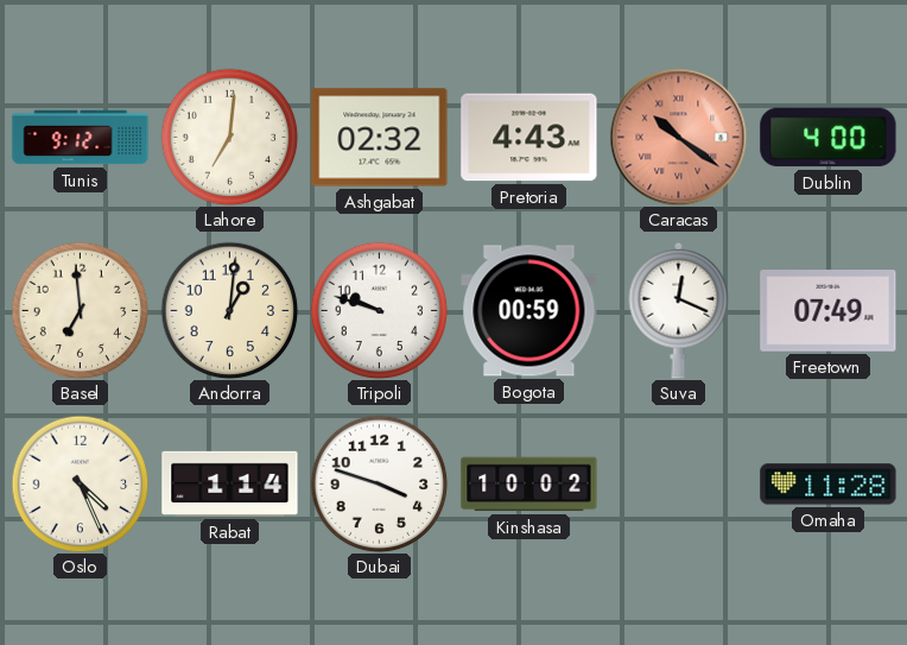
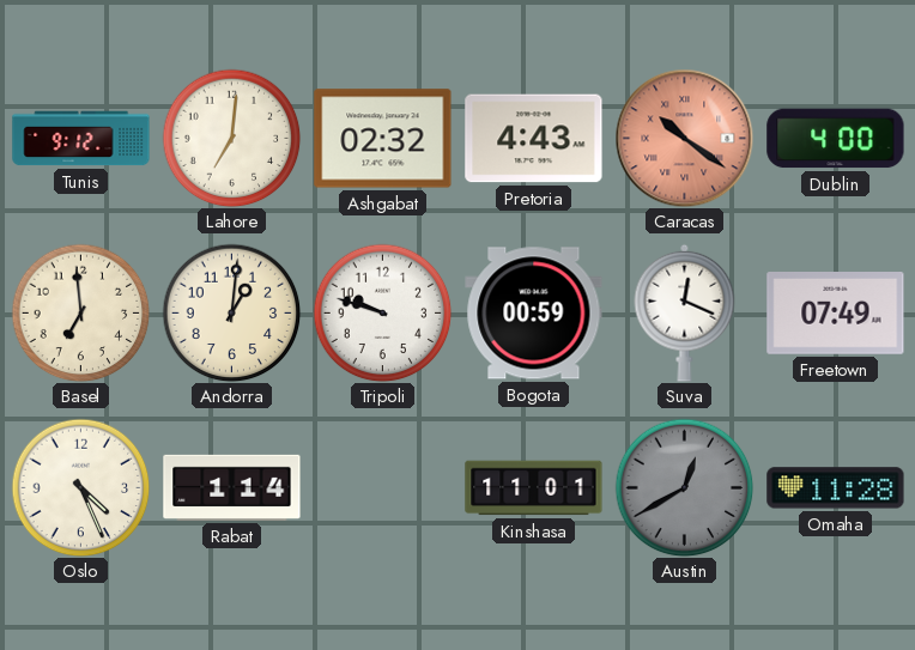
Dubai: 3:48 -> none
Kinshasa: 10:02 -> 11:01
Austin: none -> 12:40
